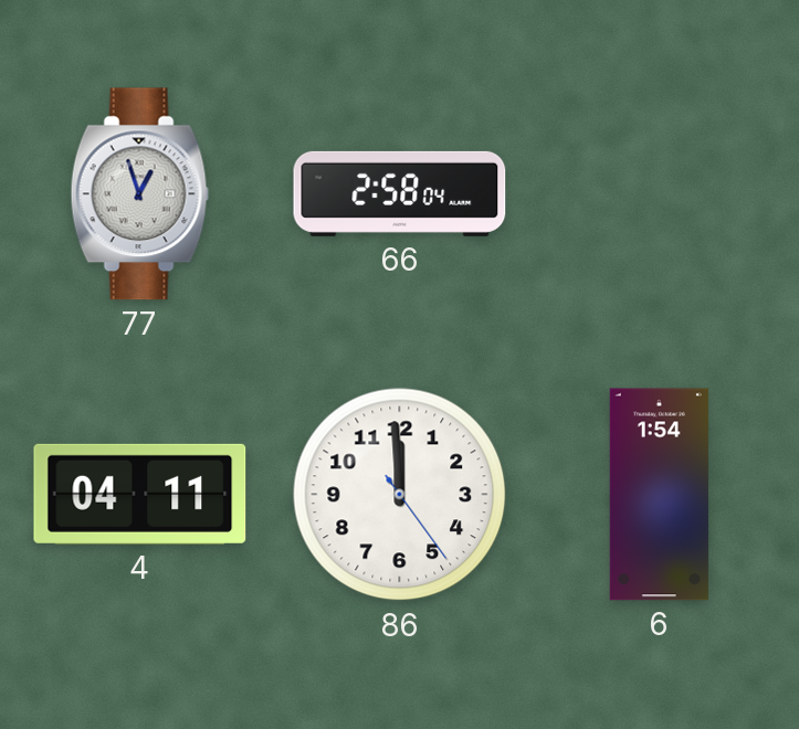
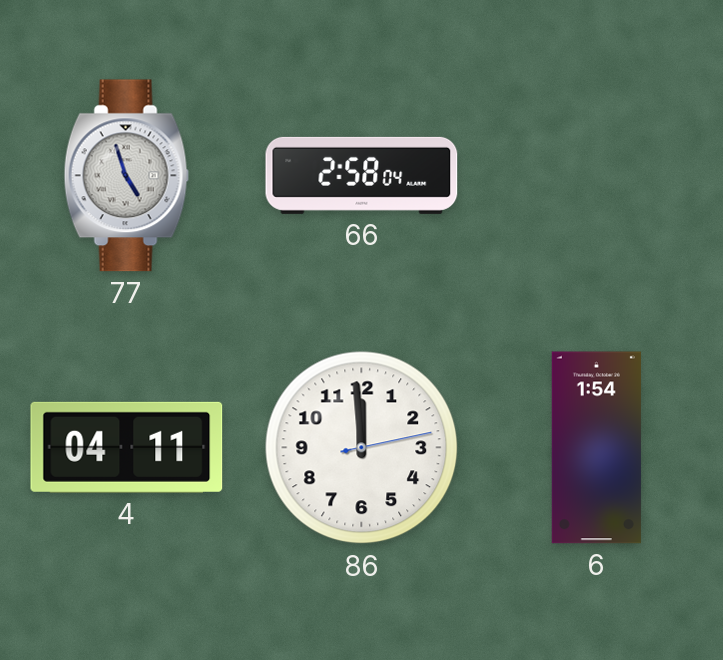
77: 12:57 -> 4:57
86: 11:59:24 -> 11:59:13
